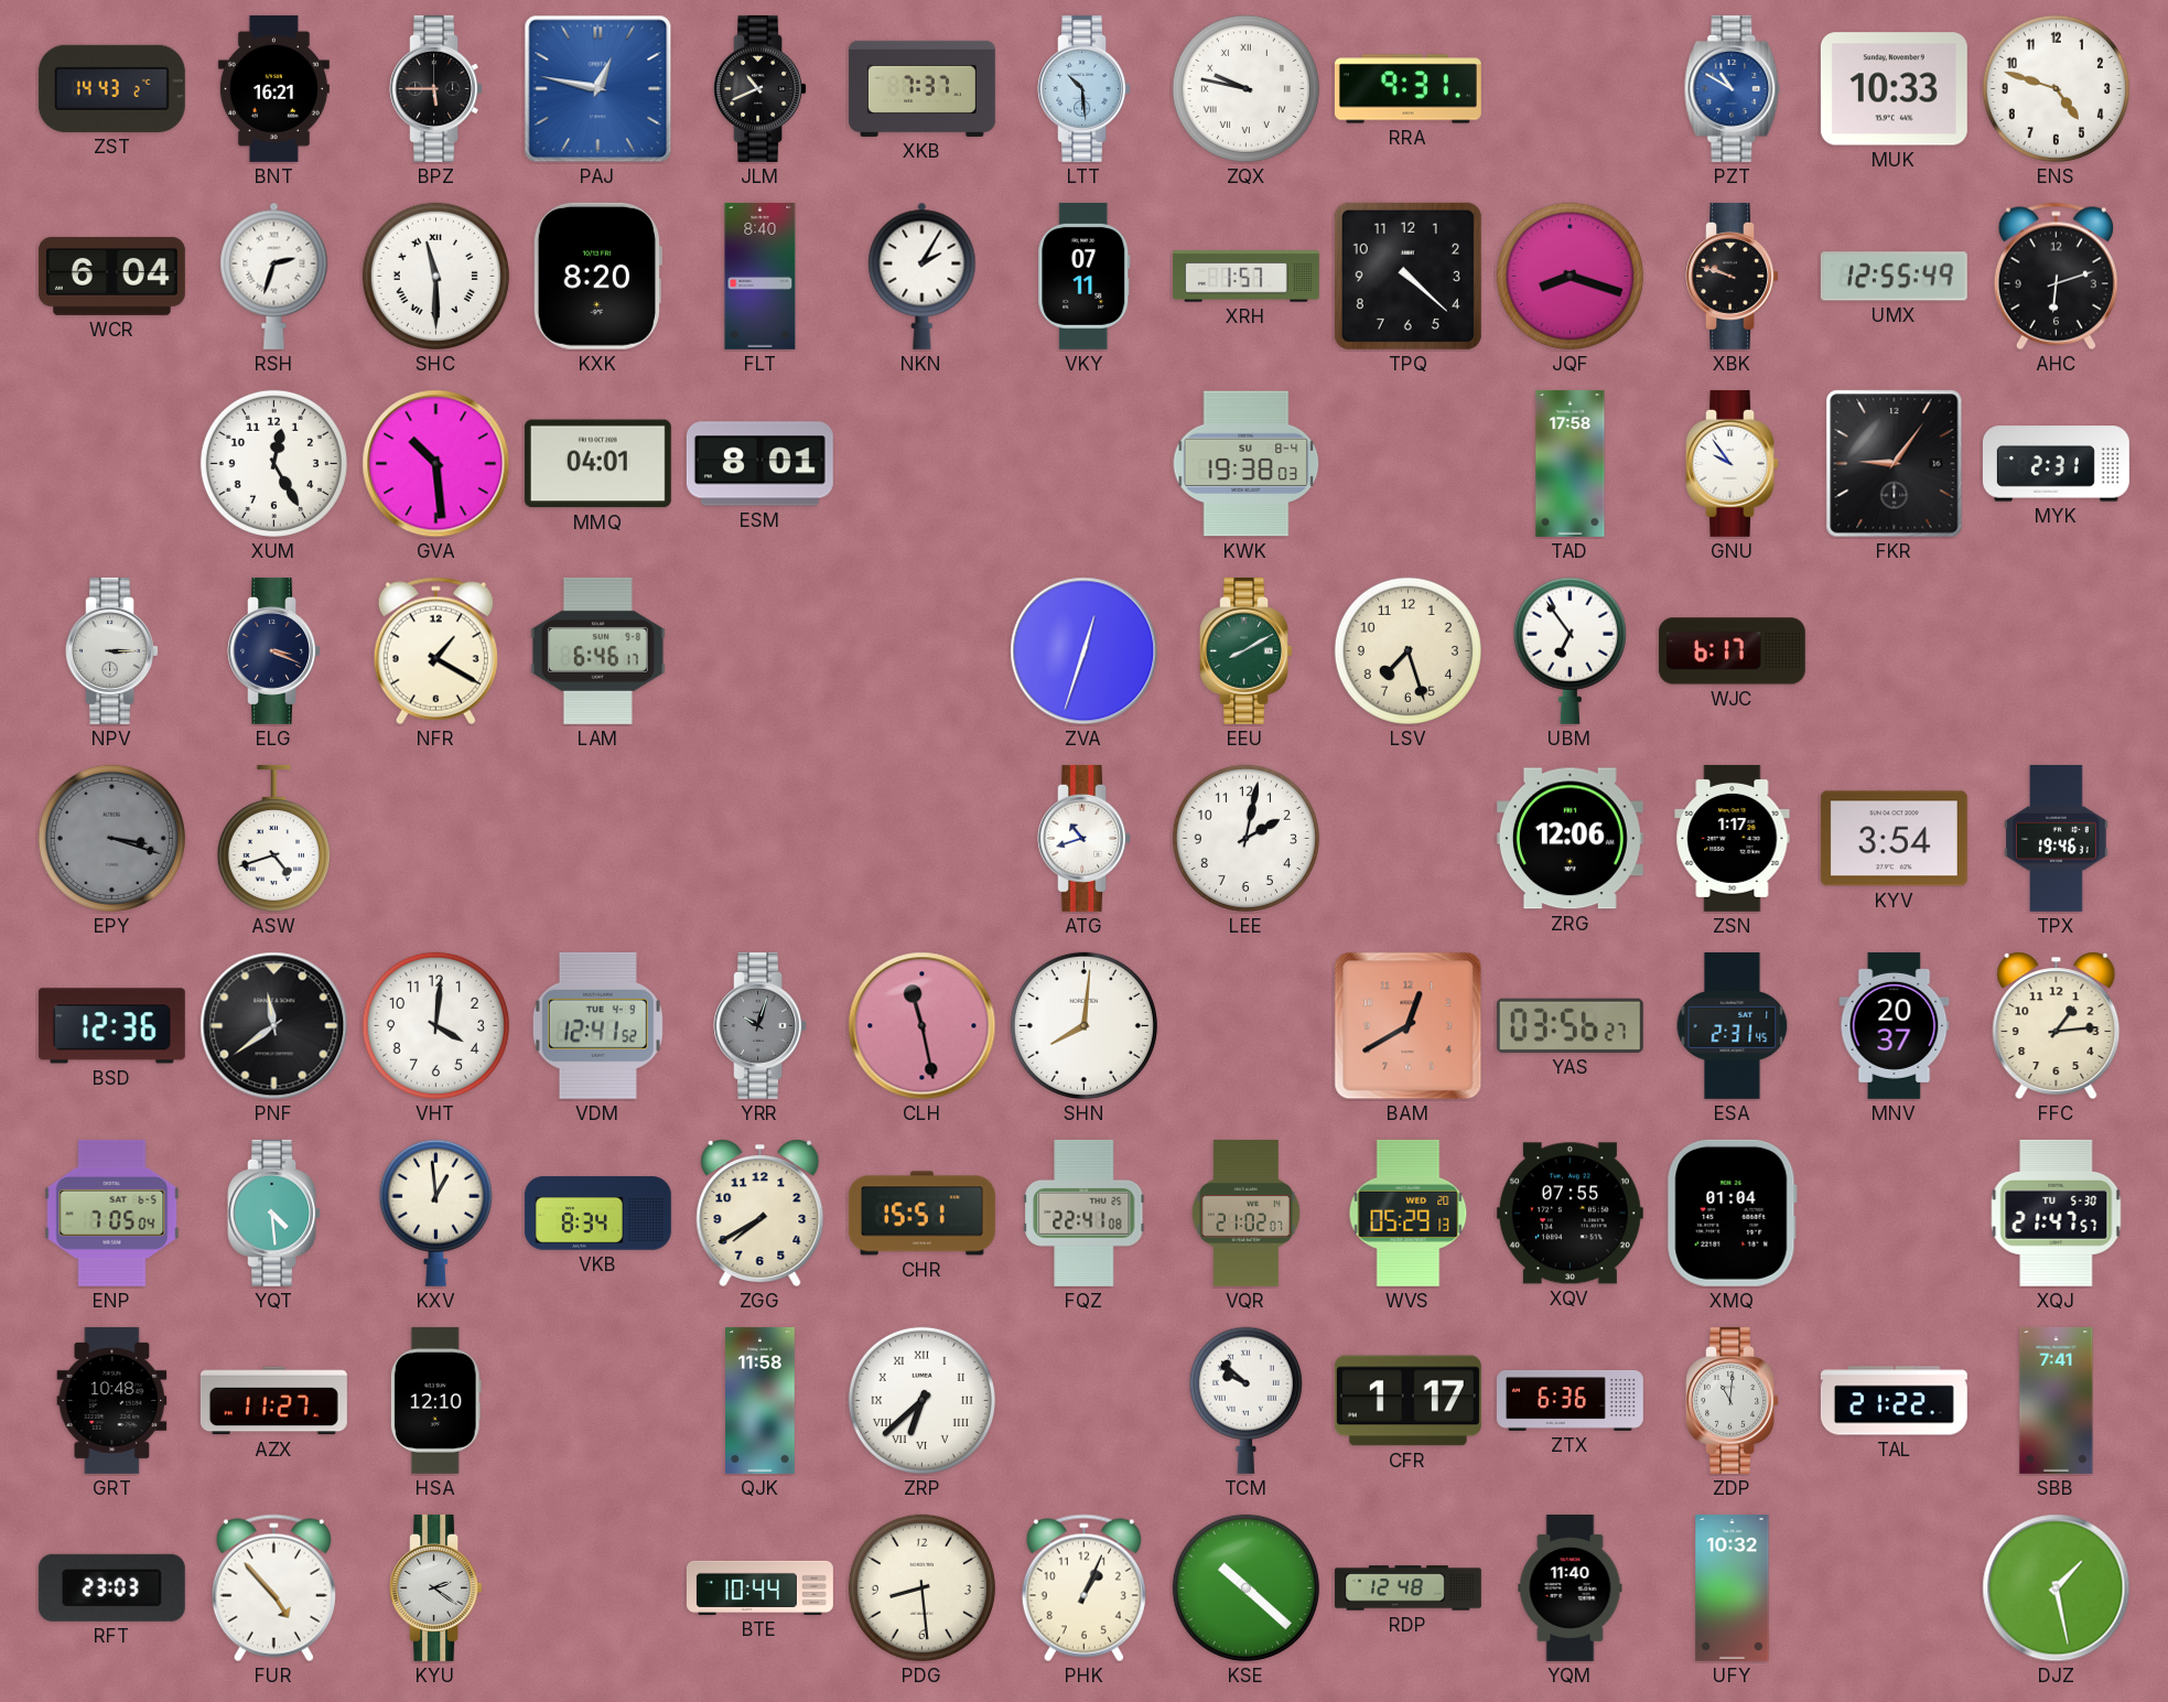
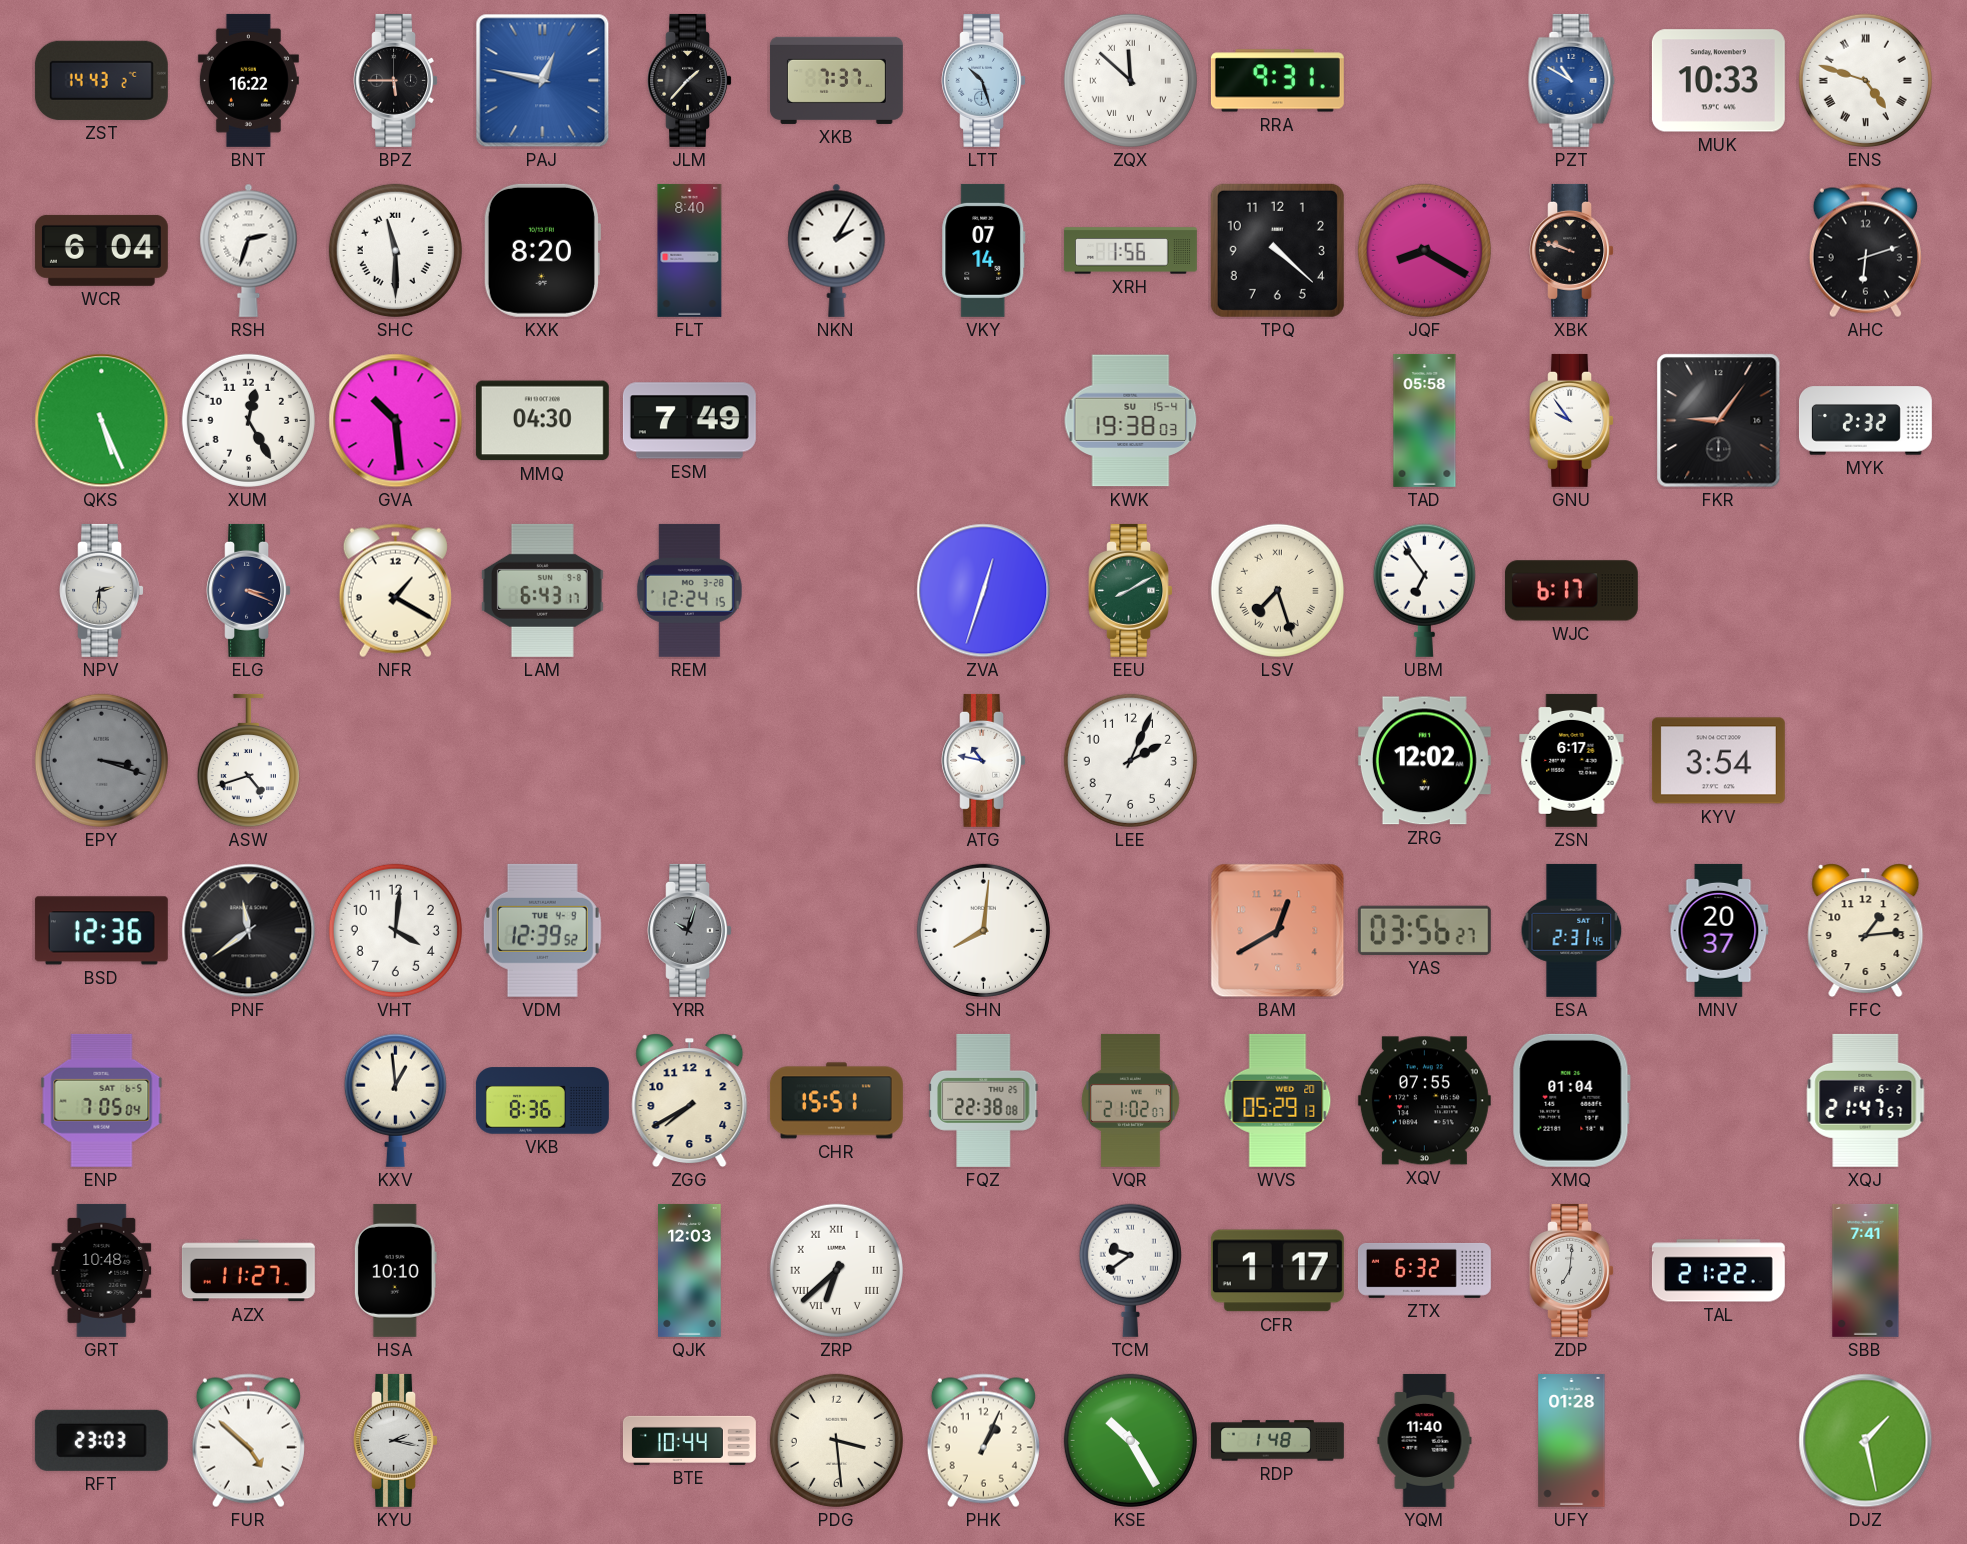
BNT: 16:21 -> 16:22
JLM: 10:41 -> 1:37
LTT: 10:29 -> 10:27
ZQX: 9:47 -> 11:52
ENS numerals: Arabic -> Roman
VKY: 07:11 -> 07:14
XRH: 1:57 -> 1:56
JQF: 8:18 -> 8:20
UMX: 12:55 -> none
QKS: none -> 5:26
MMQ: 04:01 -> 04:30
ESM: 8:01 -> 7:49
KWK date: SU 8-4 -> SU 15-4
TAD: 17:58 -> 05:58
MYK: 2:31 -> 2:32
NPV: 3:15 -> 2:31
LAM: 6:46 -> 6:43
REM: none -> 12:24
LSV numerals: Arabic -> Roman
ATG: 10:42 -> 10:47
LEE: 2:02 -> 2:04
ZRG: 12:06 -> 12:02
ZSN: 1:17 -> 6:17
TPX: 19:46 -> none
VDM: 12:41 -> 12:39
CLH: 11:28 -> none
YQT: 4:29 -> none
VKB: 8:34 -> 8:36
FQZ: 22:41 -> 22:38
XQJ date: TU 5-30 -> FR 6-2
HSA: 12:10 -> 10:10
QJK: 11:58 -> 12:03
TCM: 9:52 -> 9:39
ZTX: 6:36 -> 6:32
ZDP: 11:01 -> 7:01
FUR: 4:53 -> 4:52
KYU: 2:21 -> 2:17
PDG: 8:29 -> 3:29
KSE: 10:22 -> 10:25
RDP: 12:48 -> 1:48
UFY: 10:32 -> 01:28
